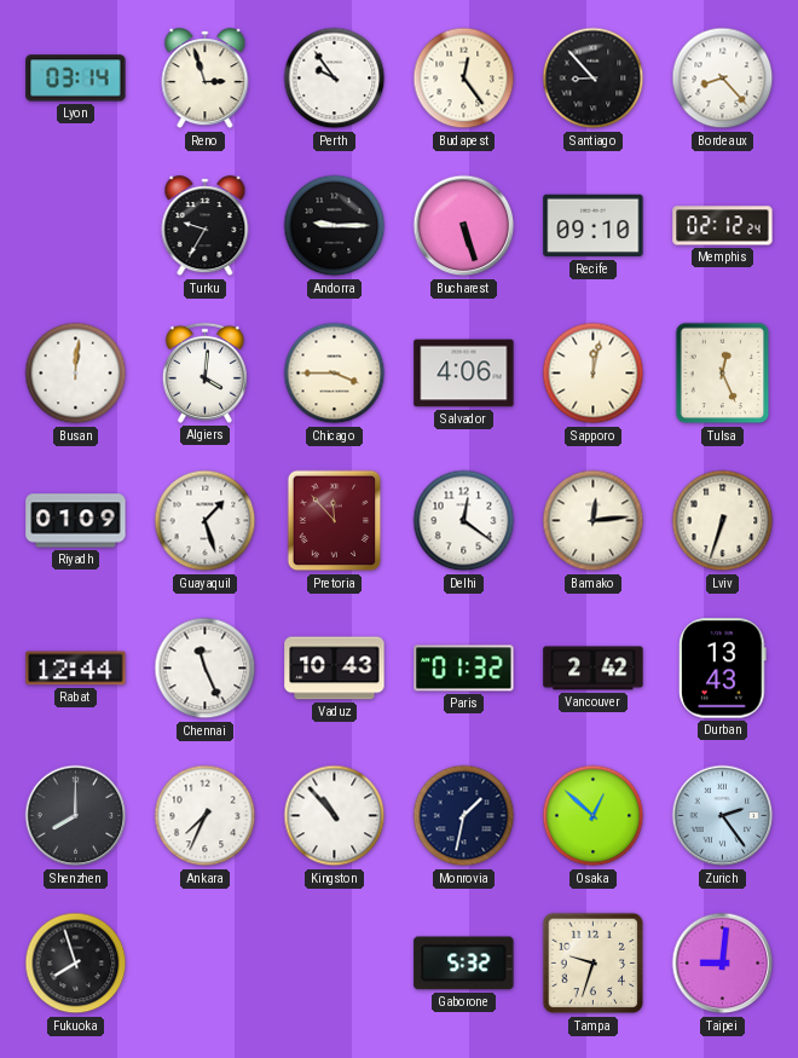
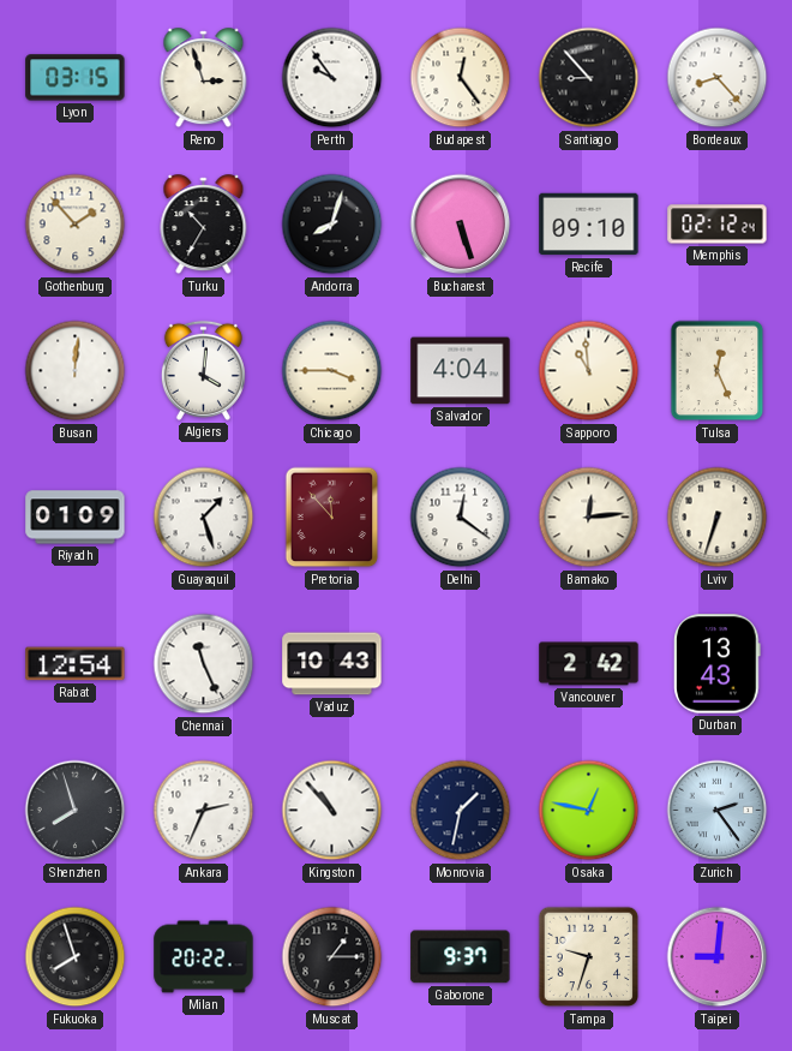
Lyon: 03:14 -> 03:15
Gothenburg: none -> 1:53
Turku: 9:35 -> 10:35
Andorra: 9:15 -> 8:03
Salvador: 4:06 -> 4:04
Sapporo: 12:02 -> 10:59
Rabat: 12:44 -> 12:54
Paris: 01:32 -> none
Shenzhen: 8:00 -> 7:57
Ankara: 7:34 -> 2:34
Osaka: 12:52 -> 12:47
Milan: none -> 20:22
Muscat: none -> 1:15
Gaborone: 5:32 -> 9:37
